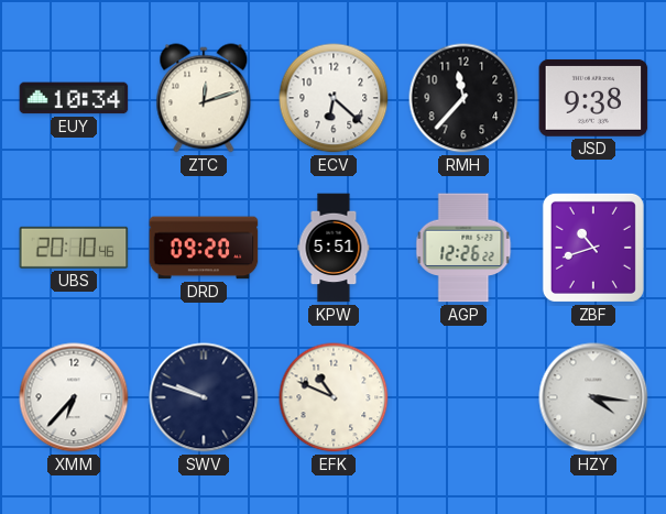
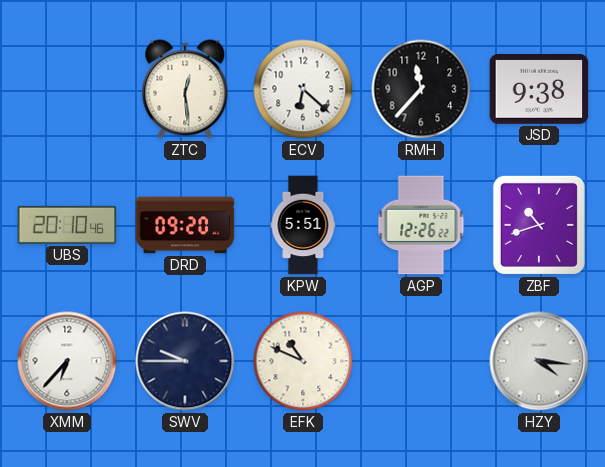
EUY: 10:34 -> none
ZTC: 12:12 -> 12:29
SWV: 9:48 -> 9:45
